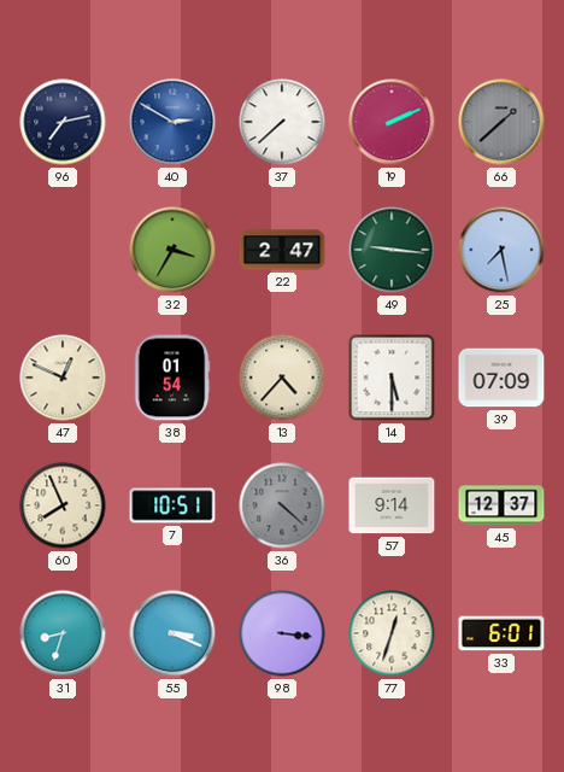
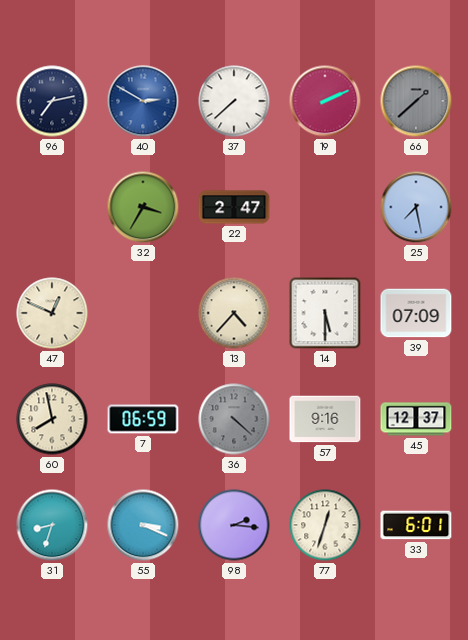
49: 9:16 -> none
38: 01:54 -> none
60: 7:56 -> 7:58
7: 10:51 -> 06:59
57: 9:14 -> 9:16
98: 3:16 -> 2:16
